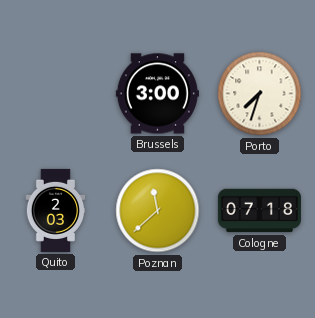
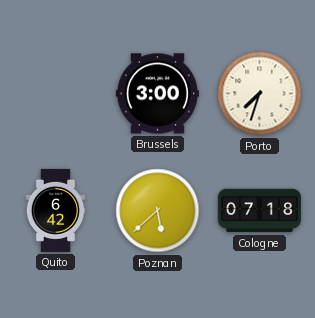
Quito: 2:03 -> 6:42
Poznan: 11:38 -> 5:38
